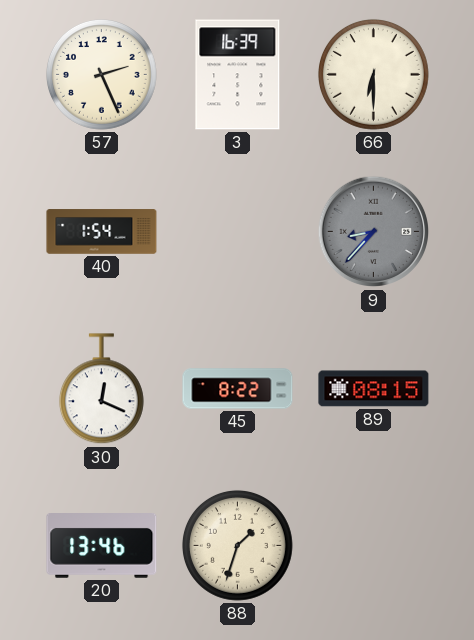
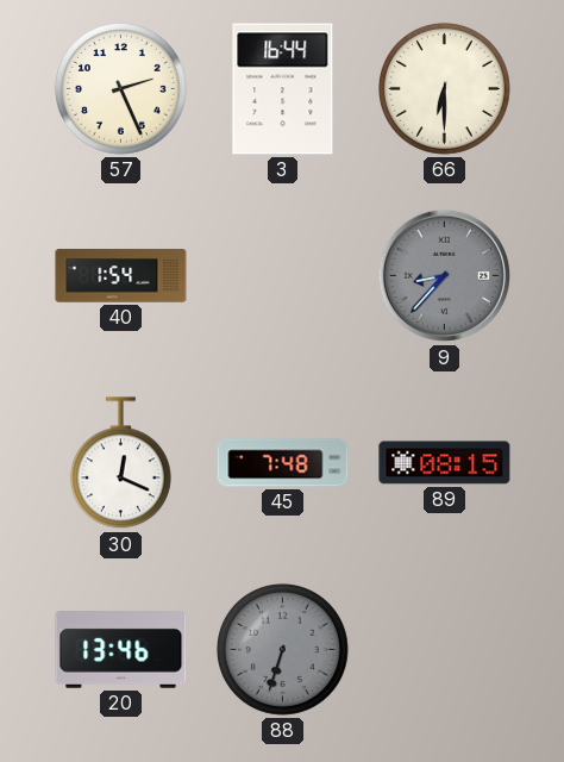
3: 16:39 -> 16:44
45: 8:22 -> 7:48
88: 1:33 -> 6:33
88 dial: cream -> grey
